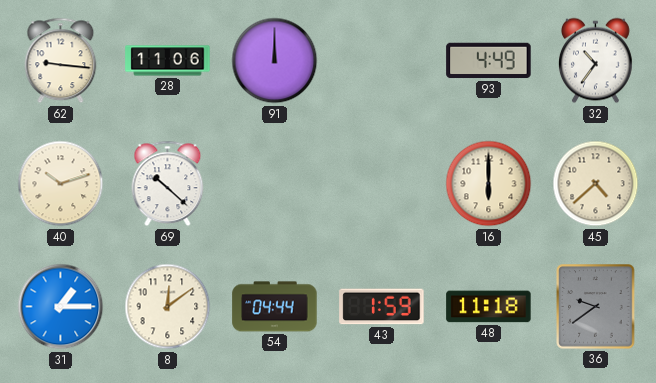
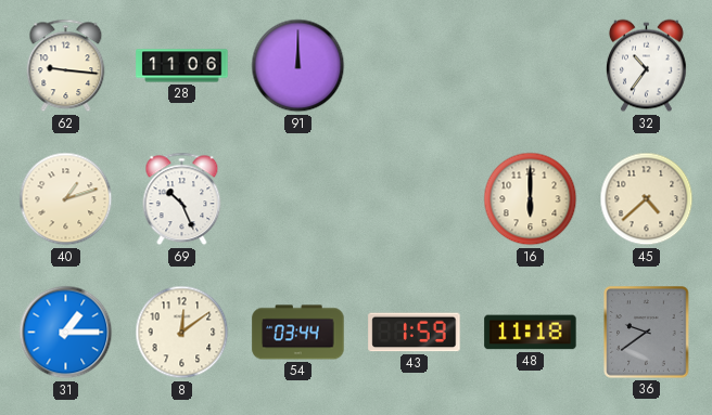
93: 4:49 -> none
40: 10:12 -> 1:12
69: 10:22 -> 10:26
54: 04:44 -> 03:44
